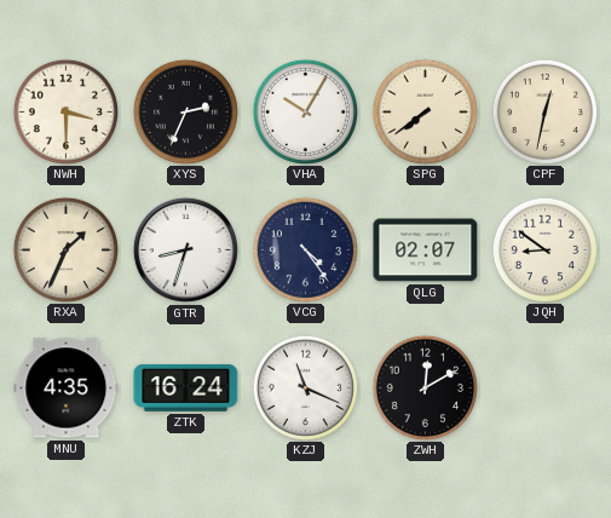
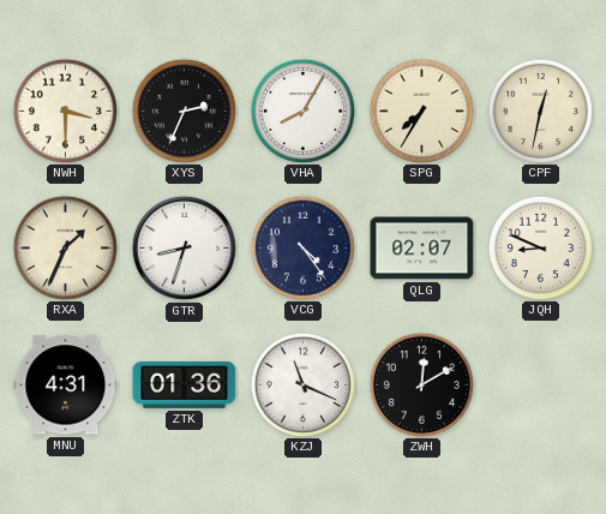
VHA: 10:05 -> 8:05
SPG: 7:39 -> 7:35
JQH: 8:51 -> 8:49
MNU: 4:35 -> 4:31
ZTK: 16:24 -> 01:36
